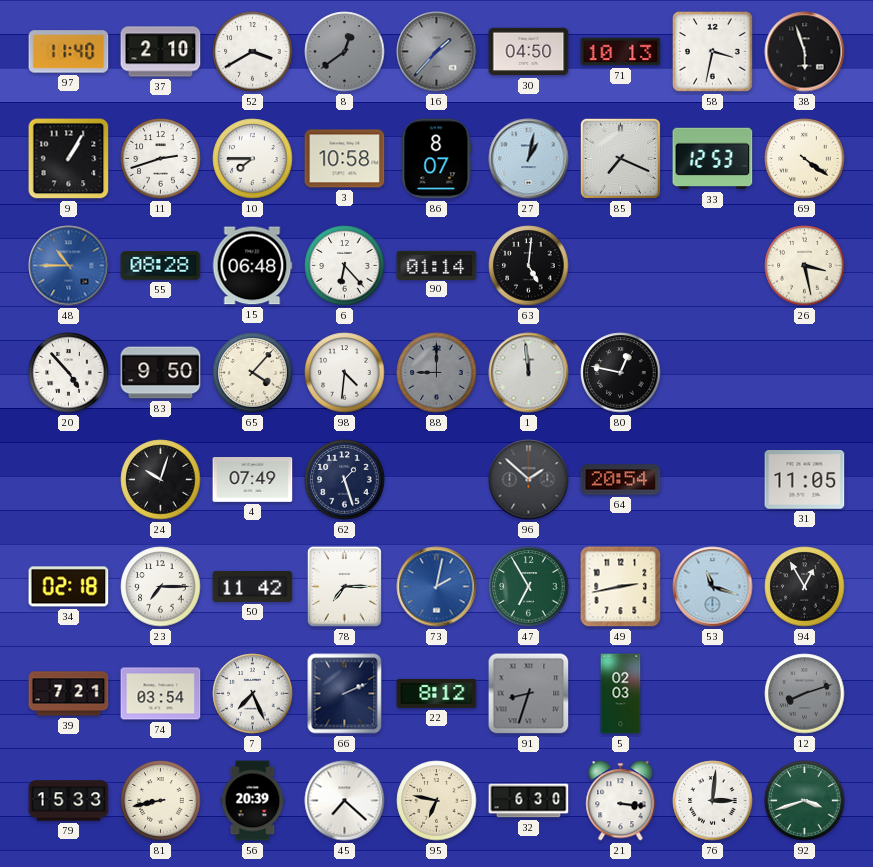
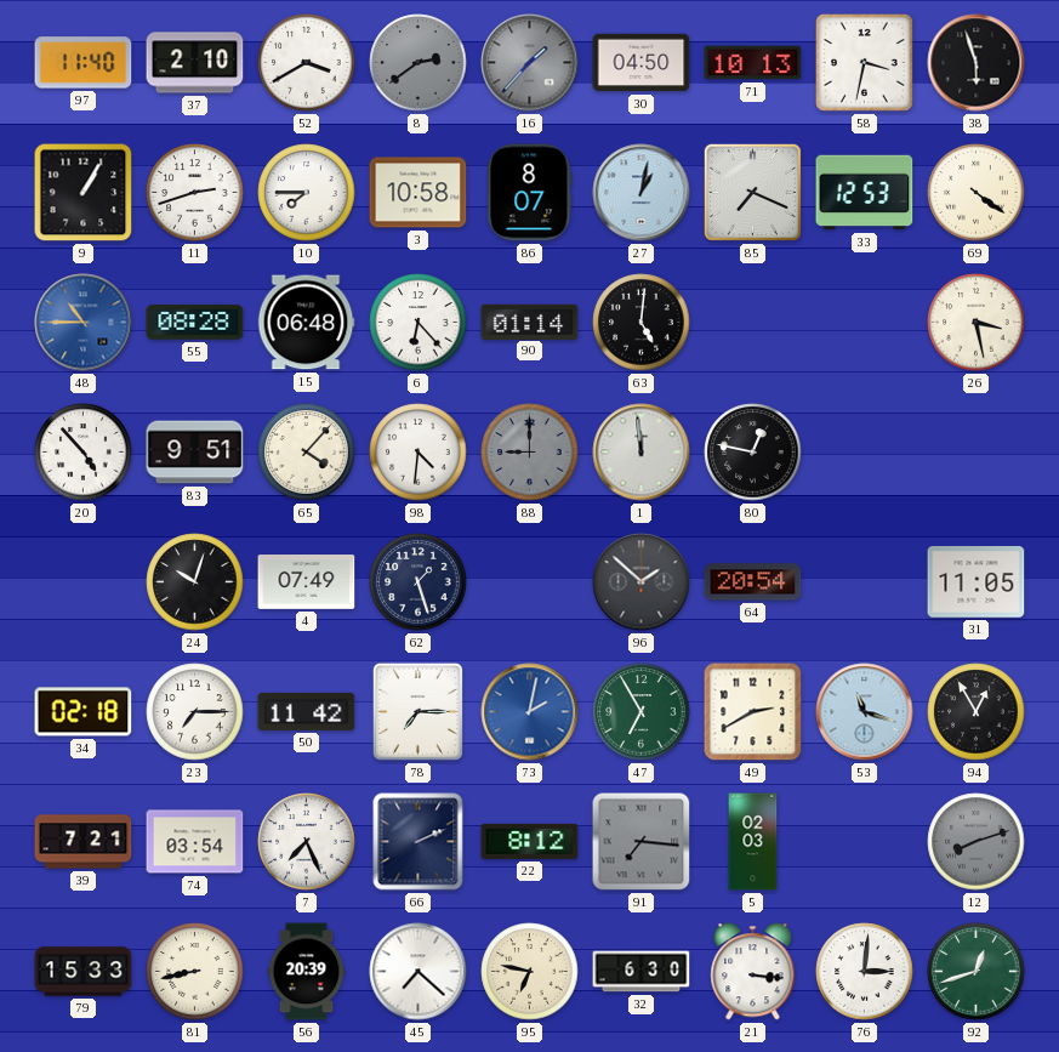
8: 12:39 -> 2:39
83: 9:50 -> 9:51
49: 2:43 -> 2:40
91: 8:33 -> 7:16
92: 3:42 -> 12:42
